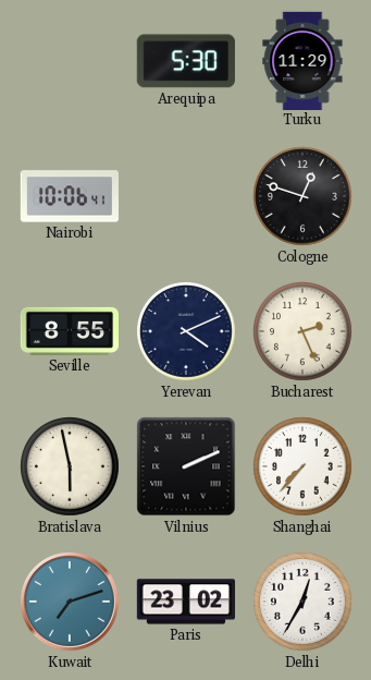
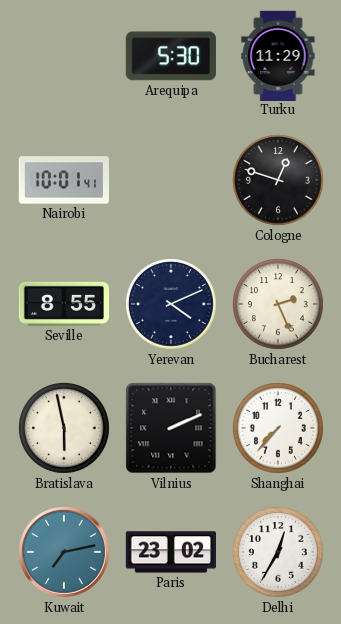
Nairobi: 10:06 -> 10:01
Kuwait: 7:12 -> 7:13
